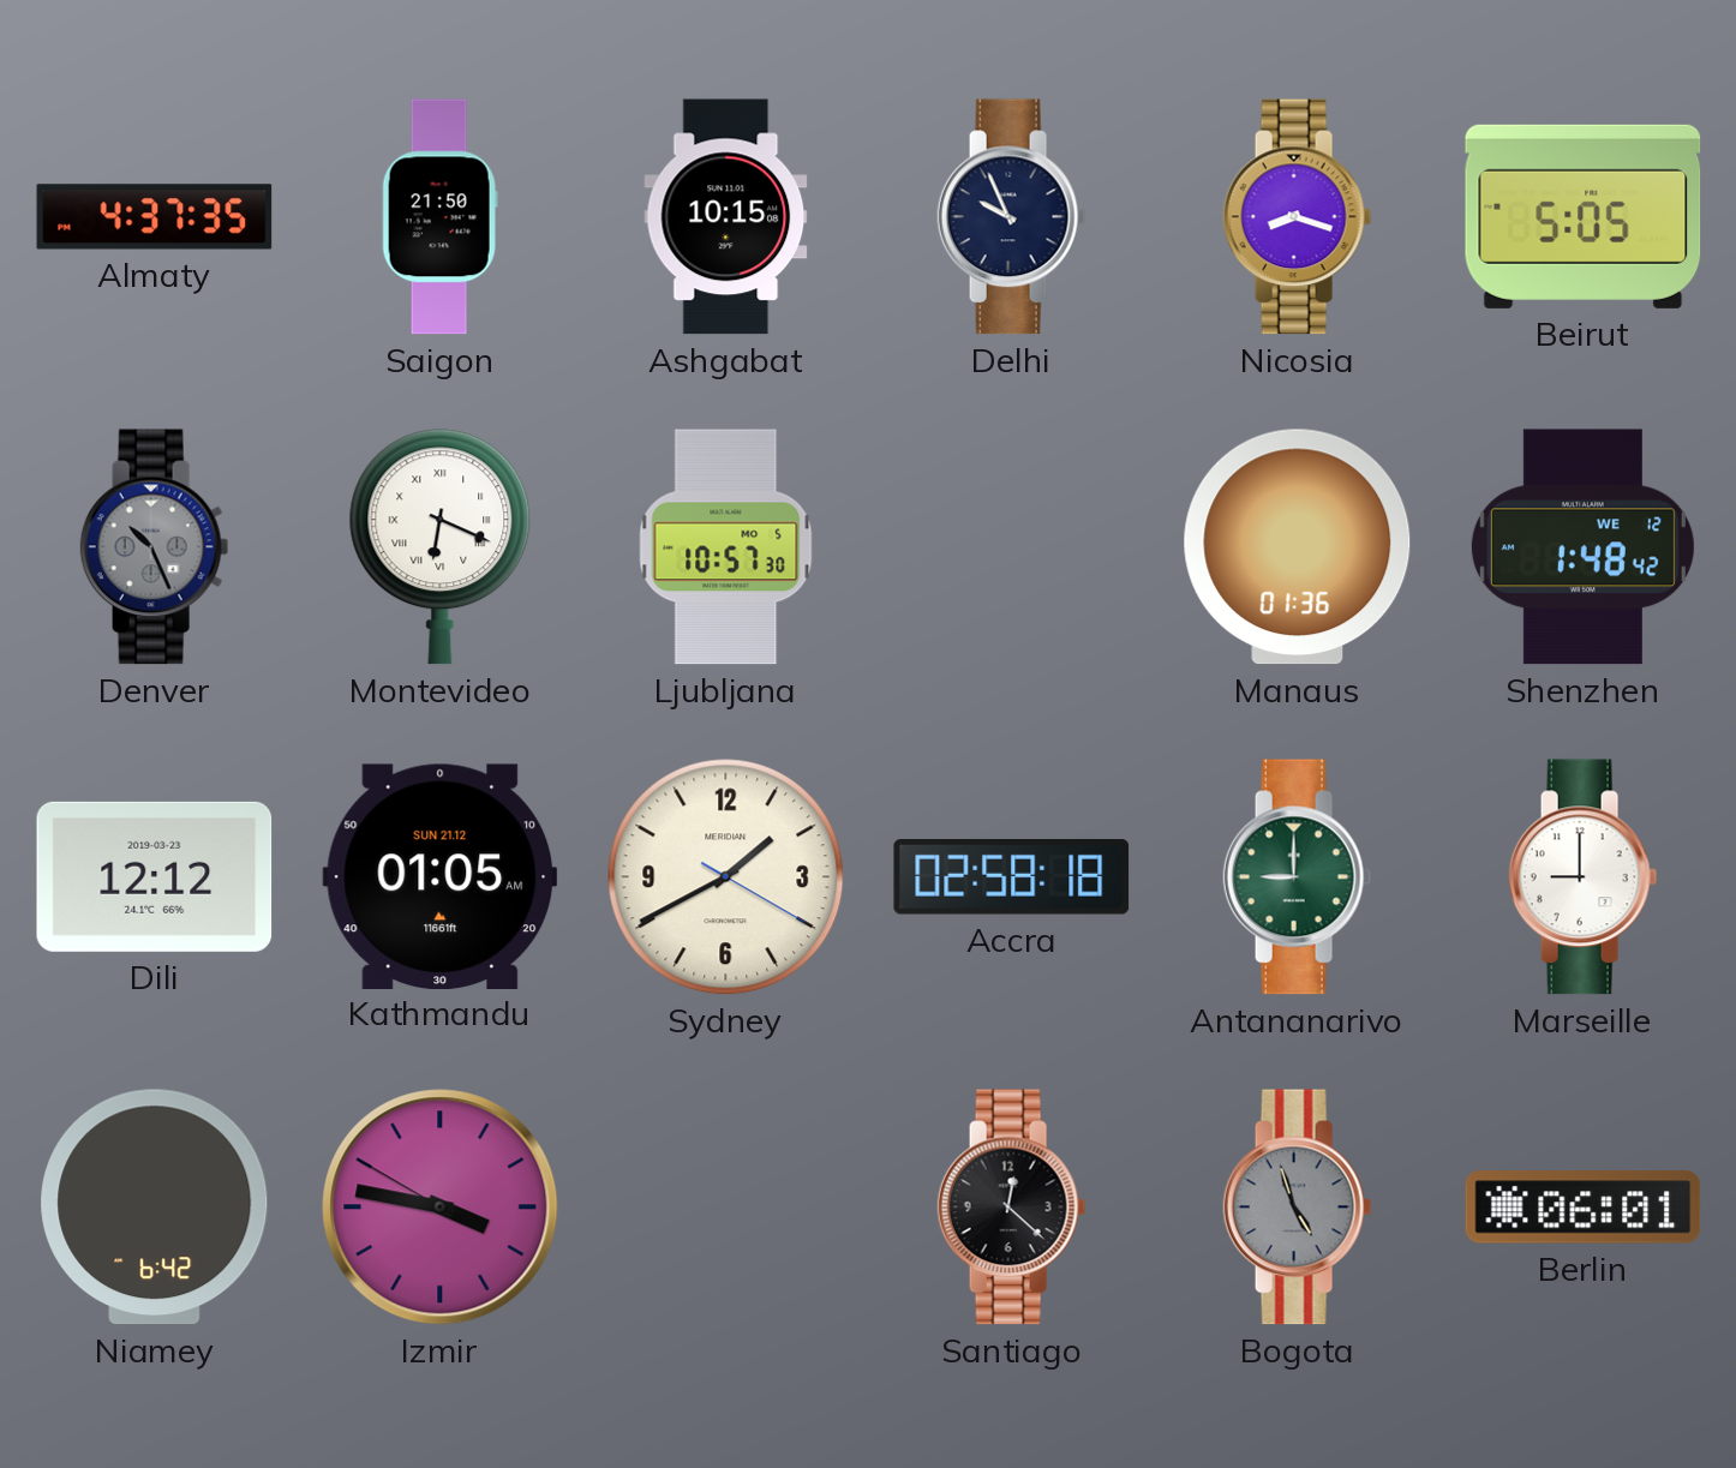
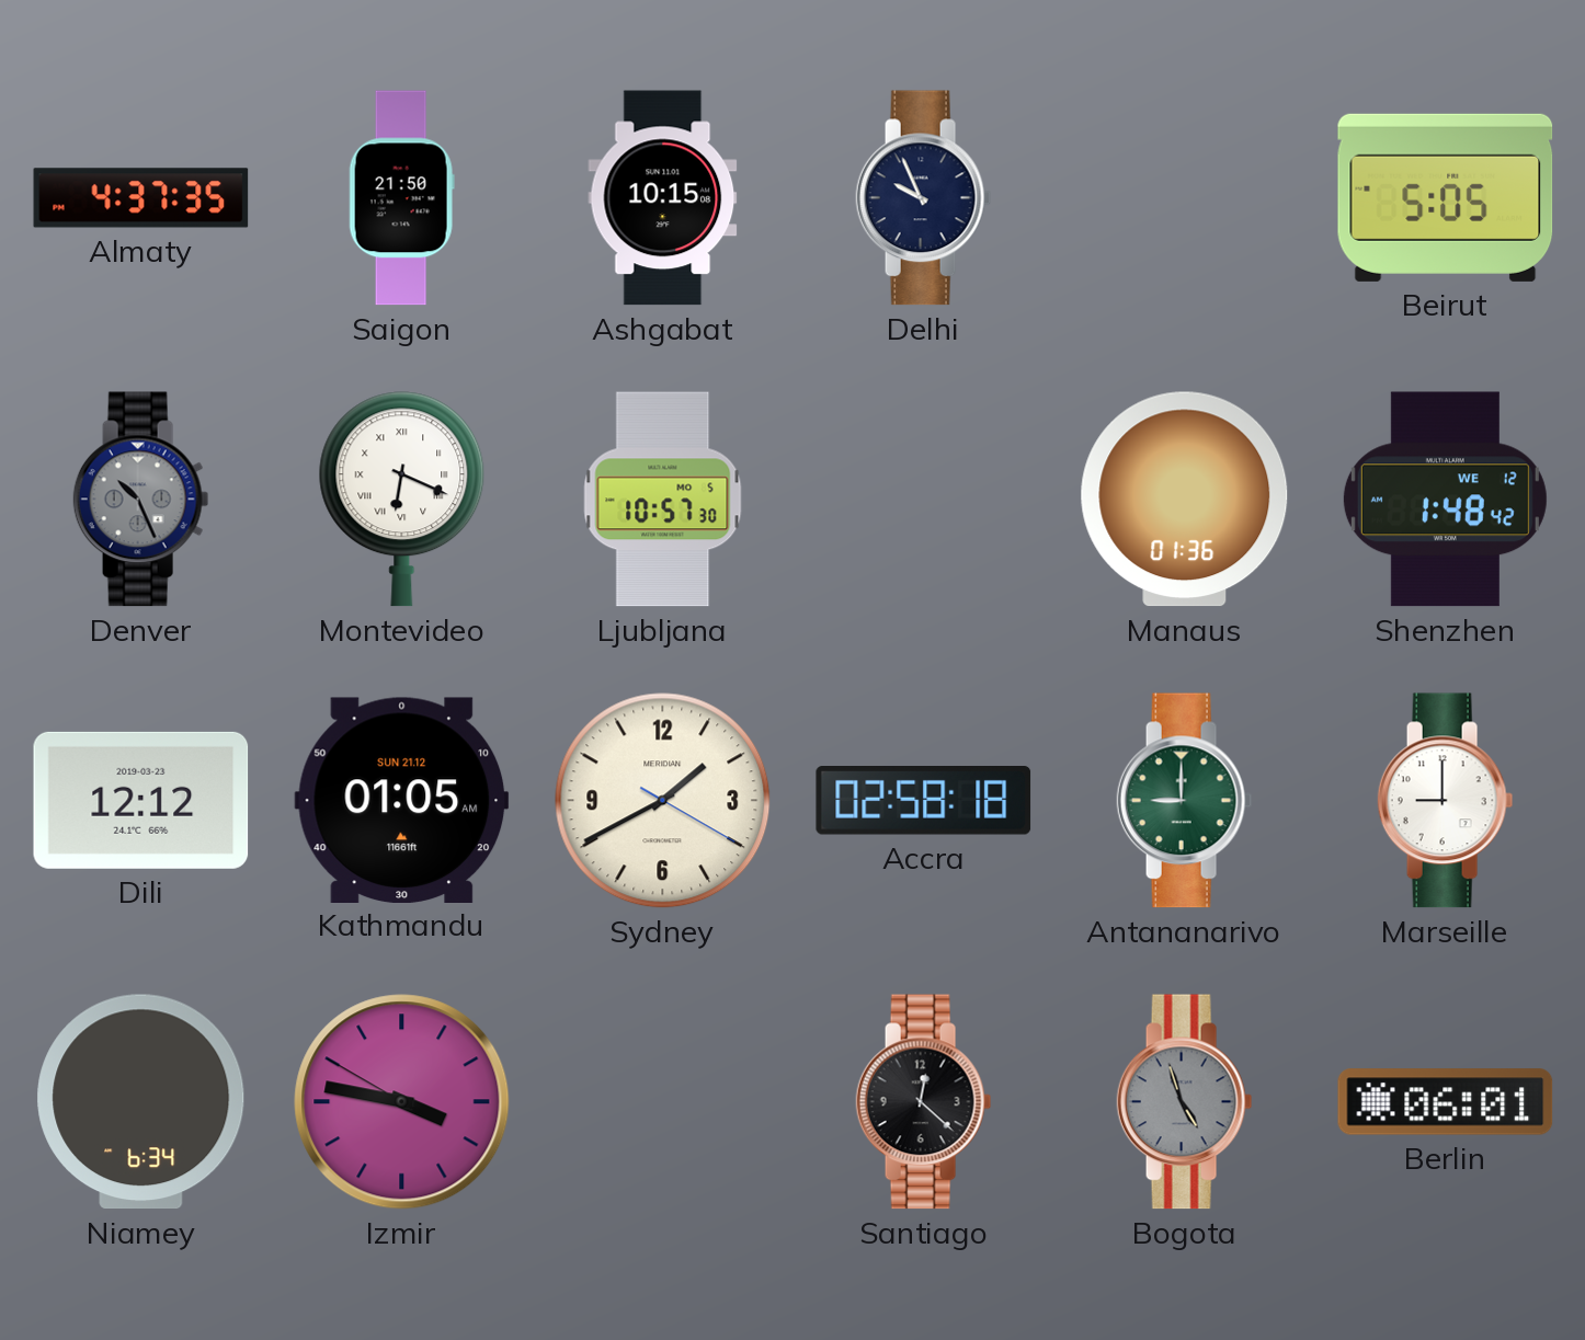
Nicosia: 8:18 -> none
Niamey: 6:42 -> 6:34
